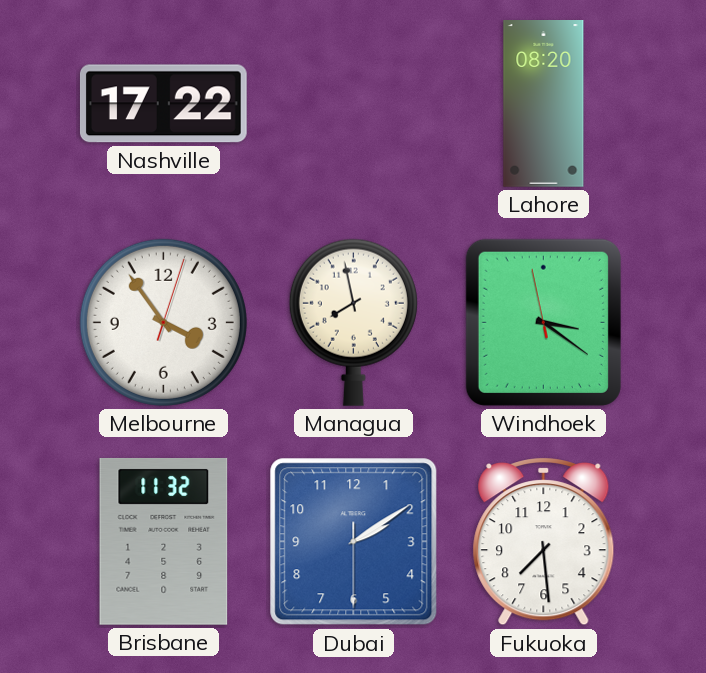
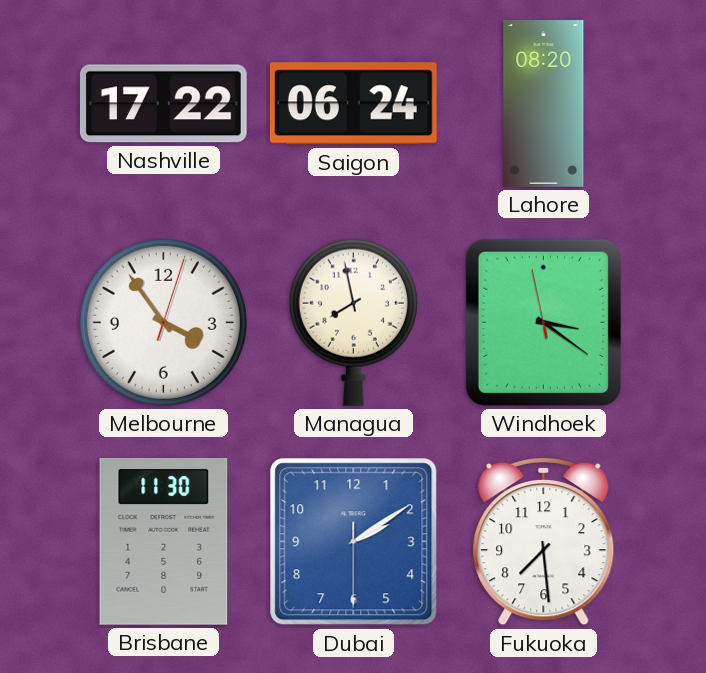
Saigon: none -> 06:24
Brisbane: 11:32 -> 11:30
